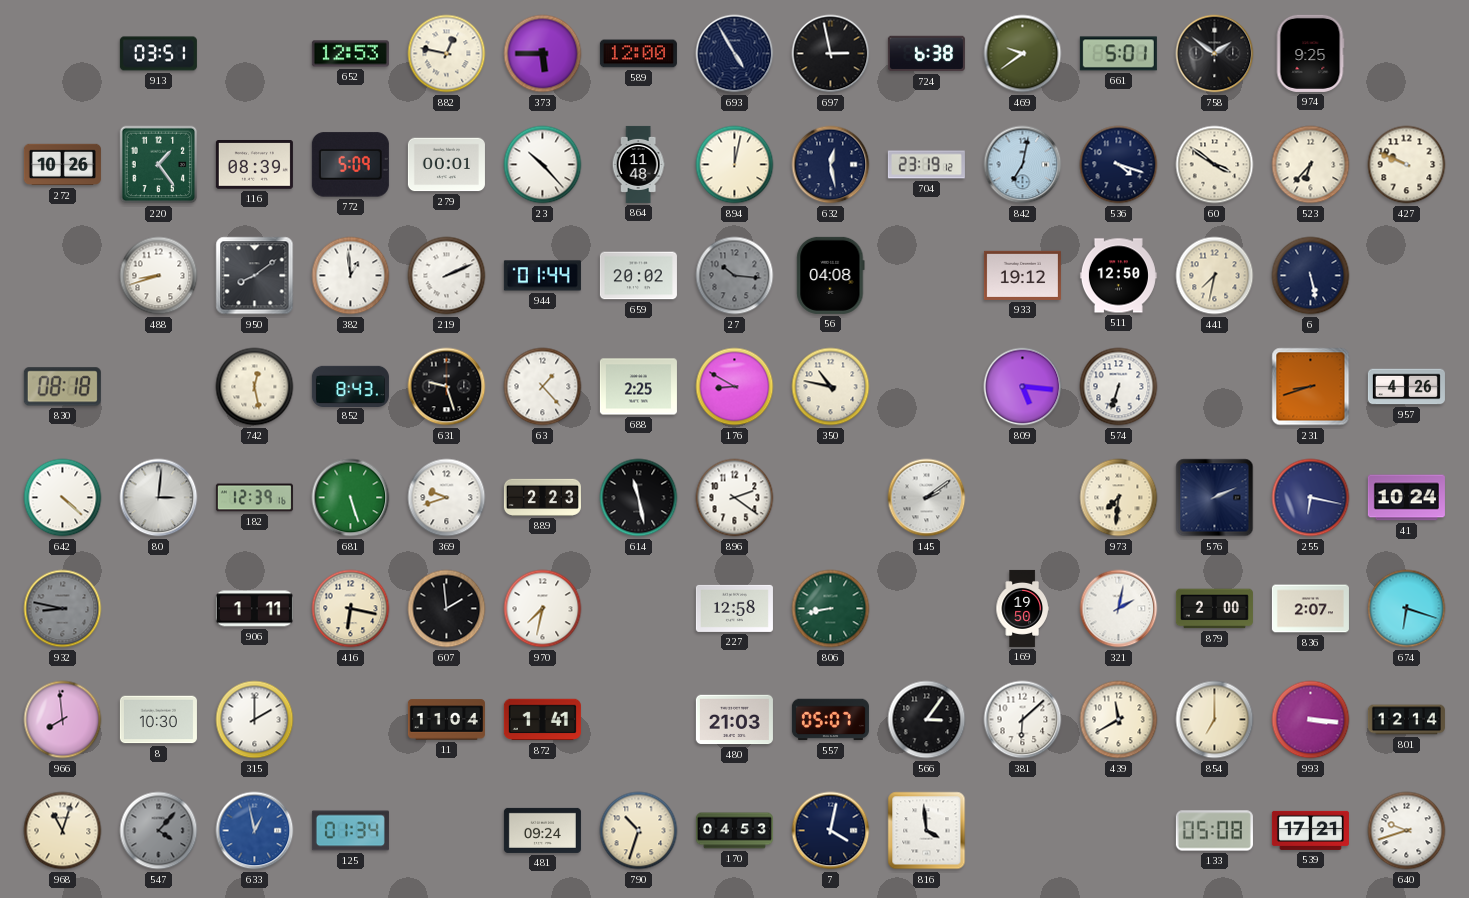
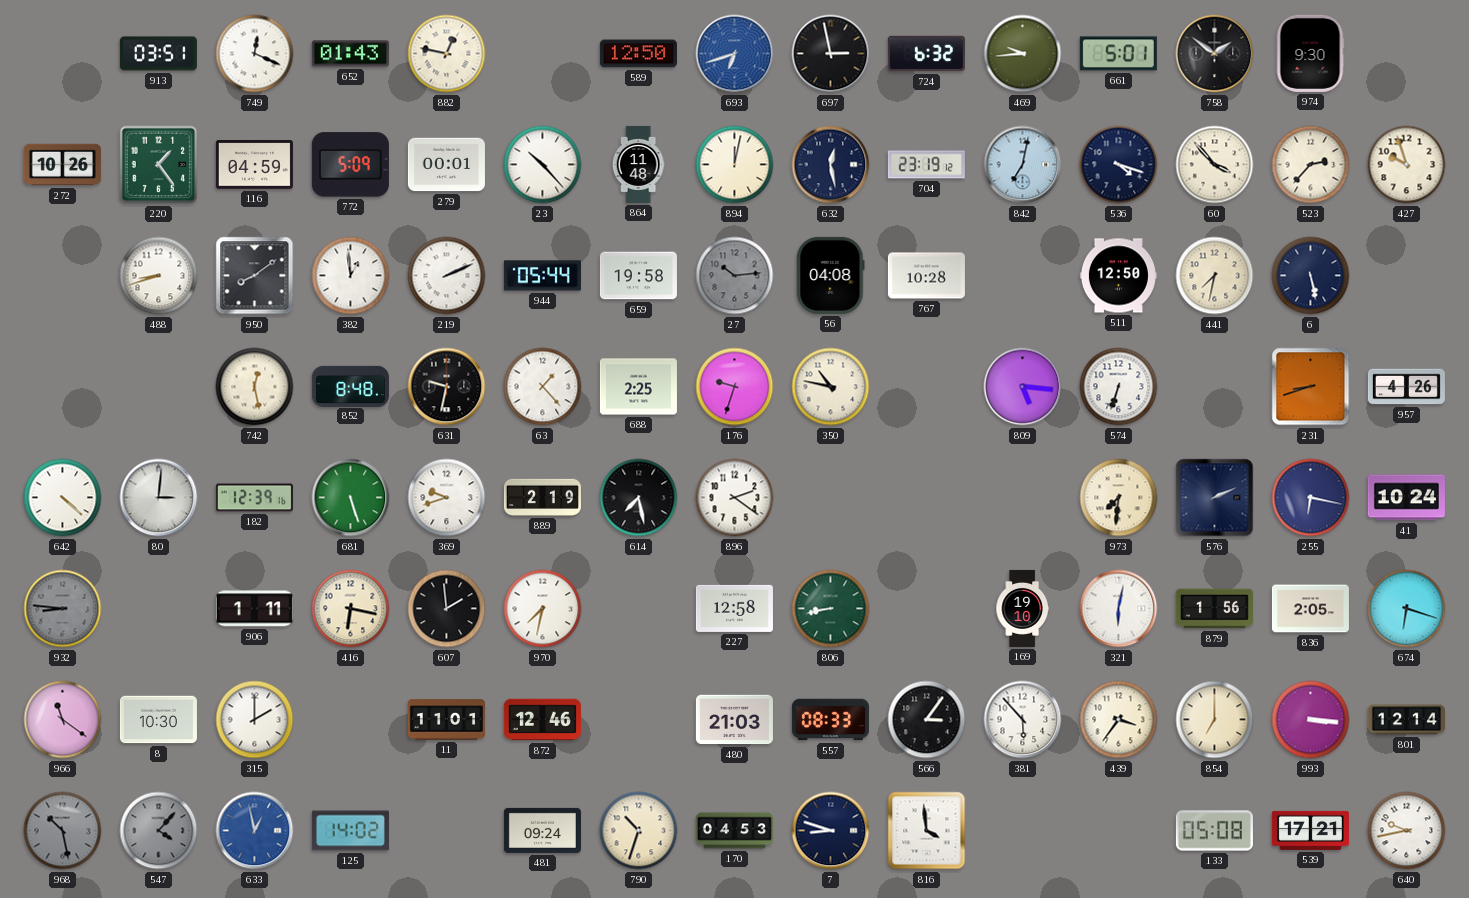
749: none -> 12:19
652: 12:53 -> 01:43
373: 5:45 -> none
589: 12:00 -> 12:50
693: 4:55 -> 6:42
693 dial: navy -> blue
724: 6:38 -> 6:32
469: 9:39 -> 9:44
974: 9:25 -> 9:30
116: 08:39 -> 04:59
60: 3:51 -> 3:53
523: 6:37 -> 2:37
427: 9:49 -> 9:57
944: 01:44 -> 05:44
659: 20:02 -> 19:58
27: 10:16 -> 10:14
767: none -> 10:28
933: 19:12 -> none
830: 08:18 -> none
852: 8:43 -> 8:48
631: 9:27 -> 9:32
176: 8:50 -> 9:33
889: 2:23 -> 2:19
614: 11:28 -> 7:28
145: 2:09 -> none
932: 8:47 -> 8:46
169: 19:50 -> 19:10
321: 2:02 -> 6:02
879: 2:00 -> 1:56
836: 2:07 -> 2:05
966: 7:59 -> 11:21
11: 11:04 -> 11:01
872: 1:41 -> 12:46
557: 05:07 -> 08:33
381: 6:08 -> 5:53
439: 11:40 -> 3:36
968: 11:03 -> 10:28
968 dial: cream -> grey
125: 01:34 -> 14:02
7: 4:02 -> 8:48
640: 9:42 -> 9:43
